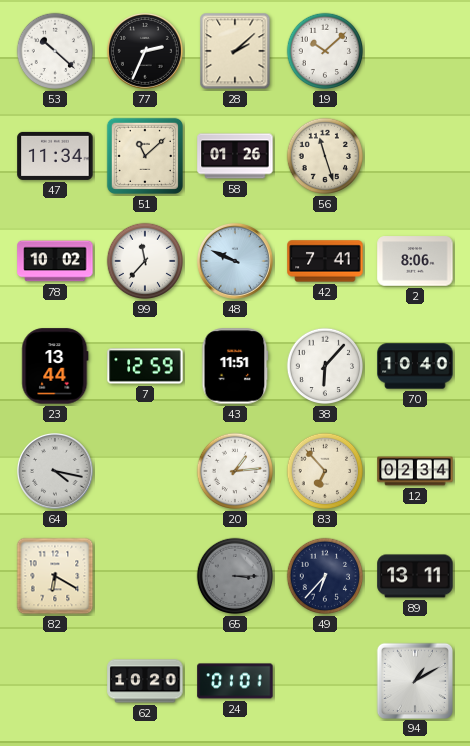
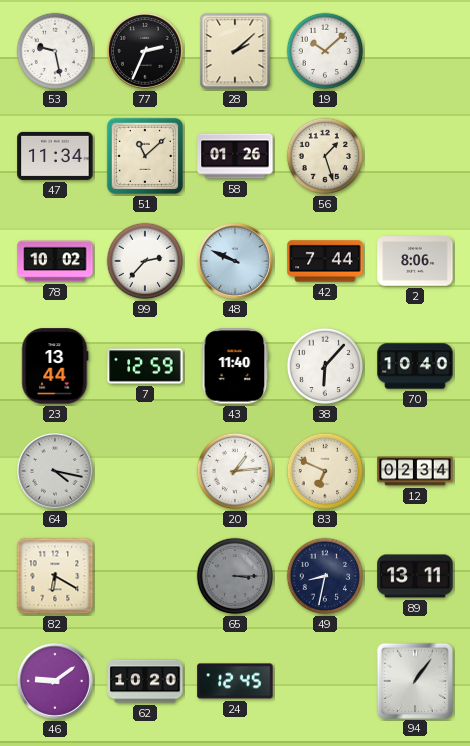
53: 10:22 -> 9:28
56: 11:27 -> 1:27
99: 11:37 -> 2:37
42: 7:41 -> 7:44
43: 11:51 -> 11:40
83: 6:53 -> 6:49
49: 6:37 -> 8:32
46: none -> 9:09
24: 01:01 -> 12:45
94: 1:10 -> 1:06
